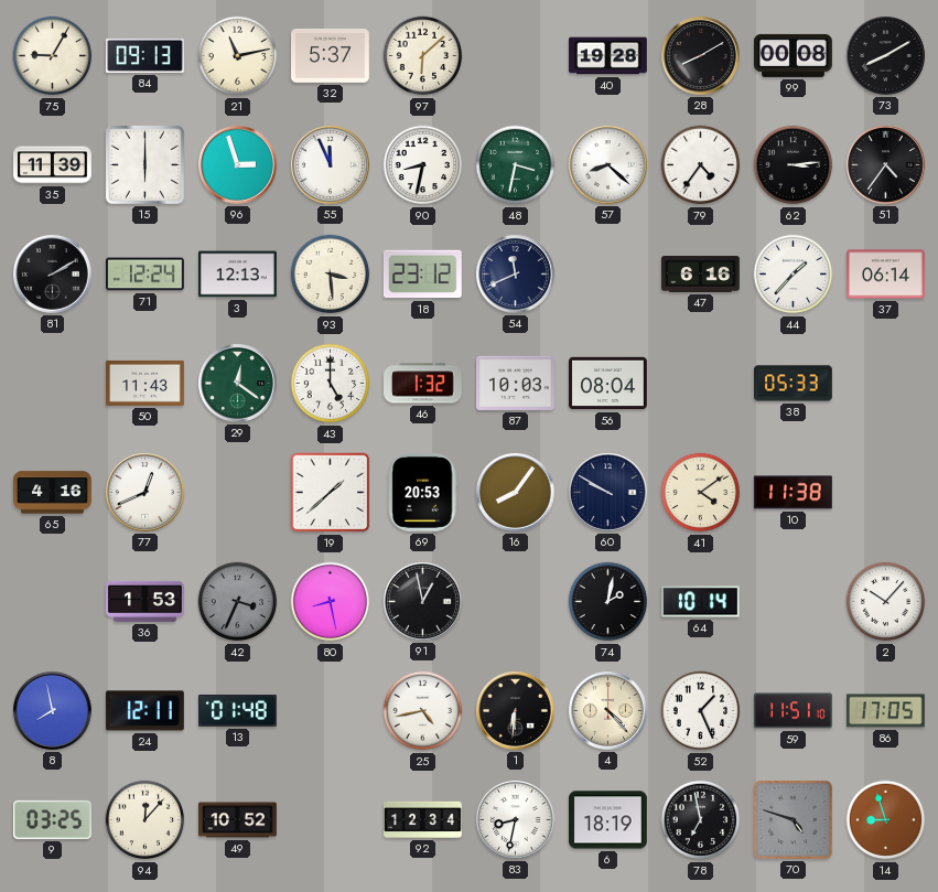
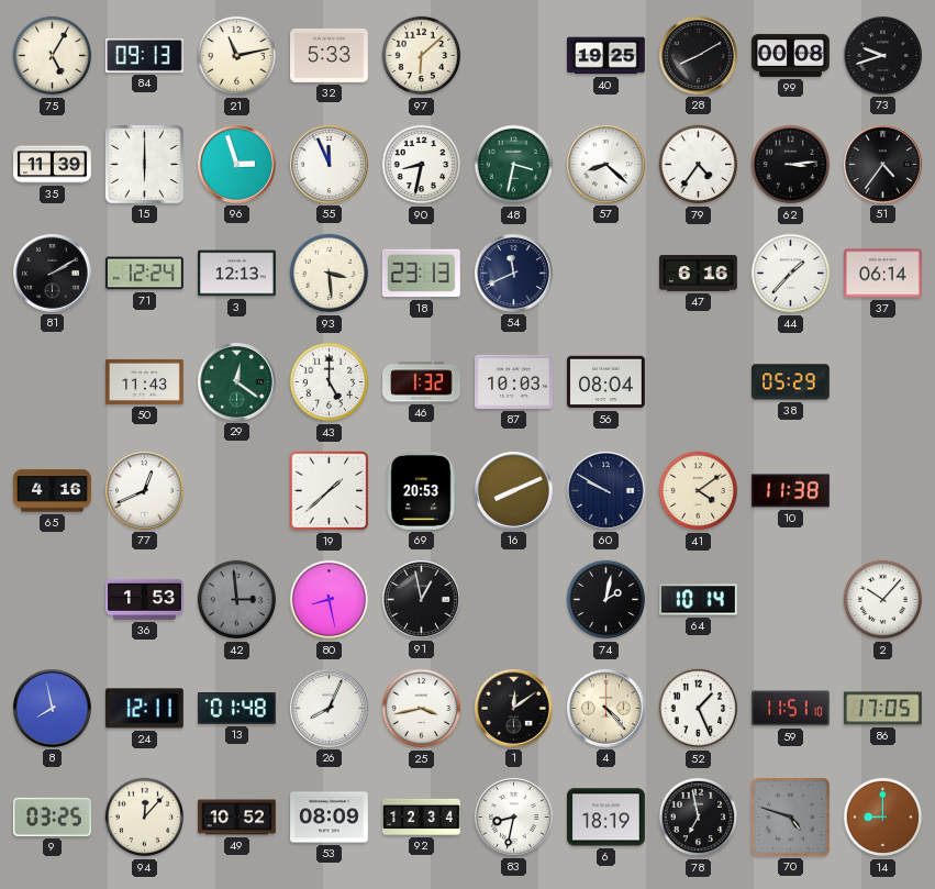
75: 9:05 -> 5:05
32: 5:37 -> 5:33
40: 19:28 -> 19:25
73: 8:10 -> 9:42
18: 23:12 -> 23:13
38: 05:33 -> 05:29
16: 8:06 -> 8:11
42: 3:34 -> 2:59
26: none -> 8:04
25: 4:43 -> 3:43
1: 6:31 -> 12:09
53: none -> 08:09
14: 8:57 -> 9:00
